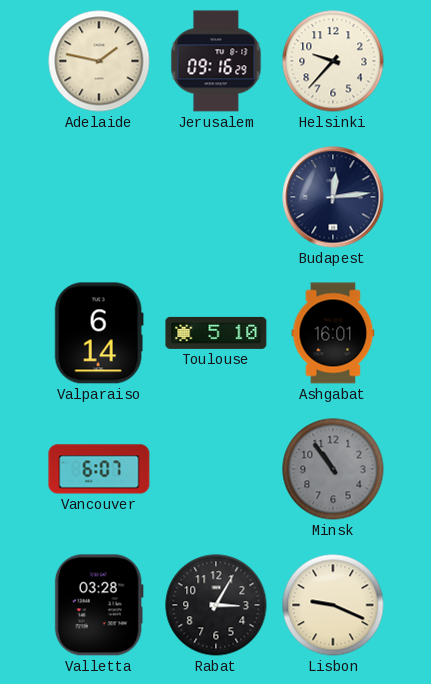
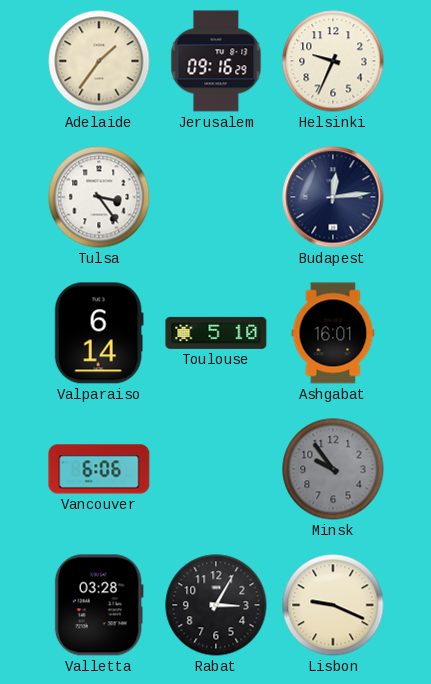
Adelaide: 1:47 -> 1:36
Helsinki: 9:37 -> 9:34
Tulsa: none -> 3:24
Vancouver: 6:07 -> 6:06
Minsk: 10:54 -> 9:54
